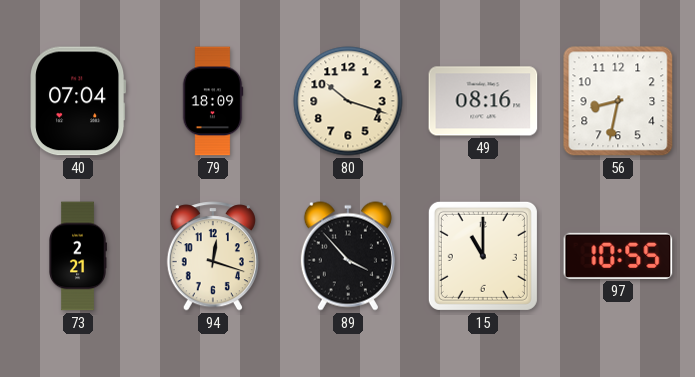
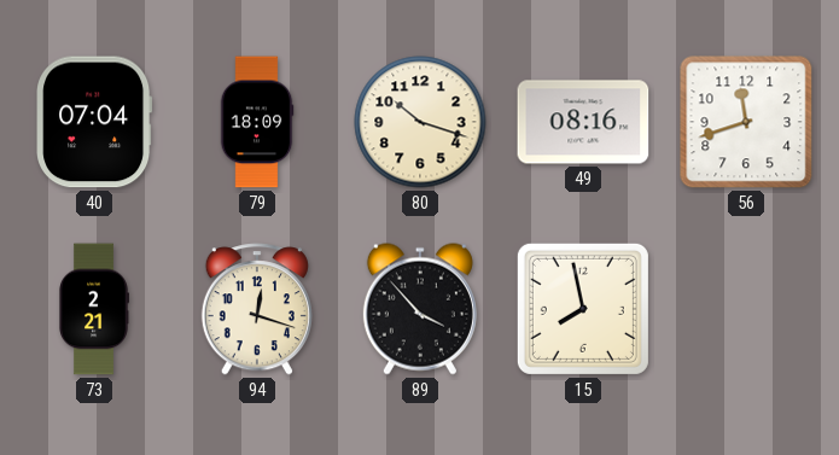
56: 8:32 -> 11:42
15: 11:00 -> 7:58
97: 10:55 -> none
